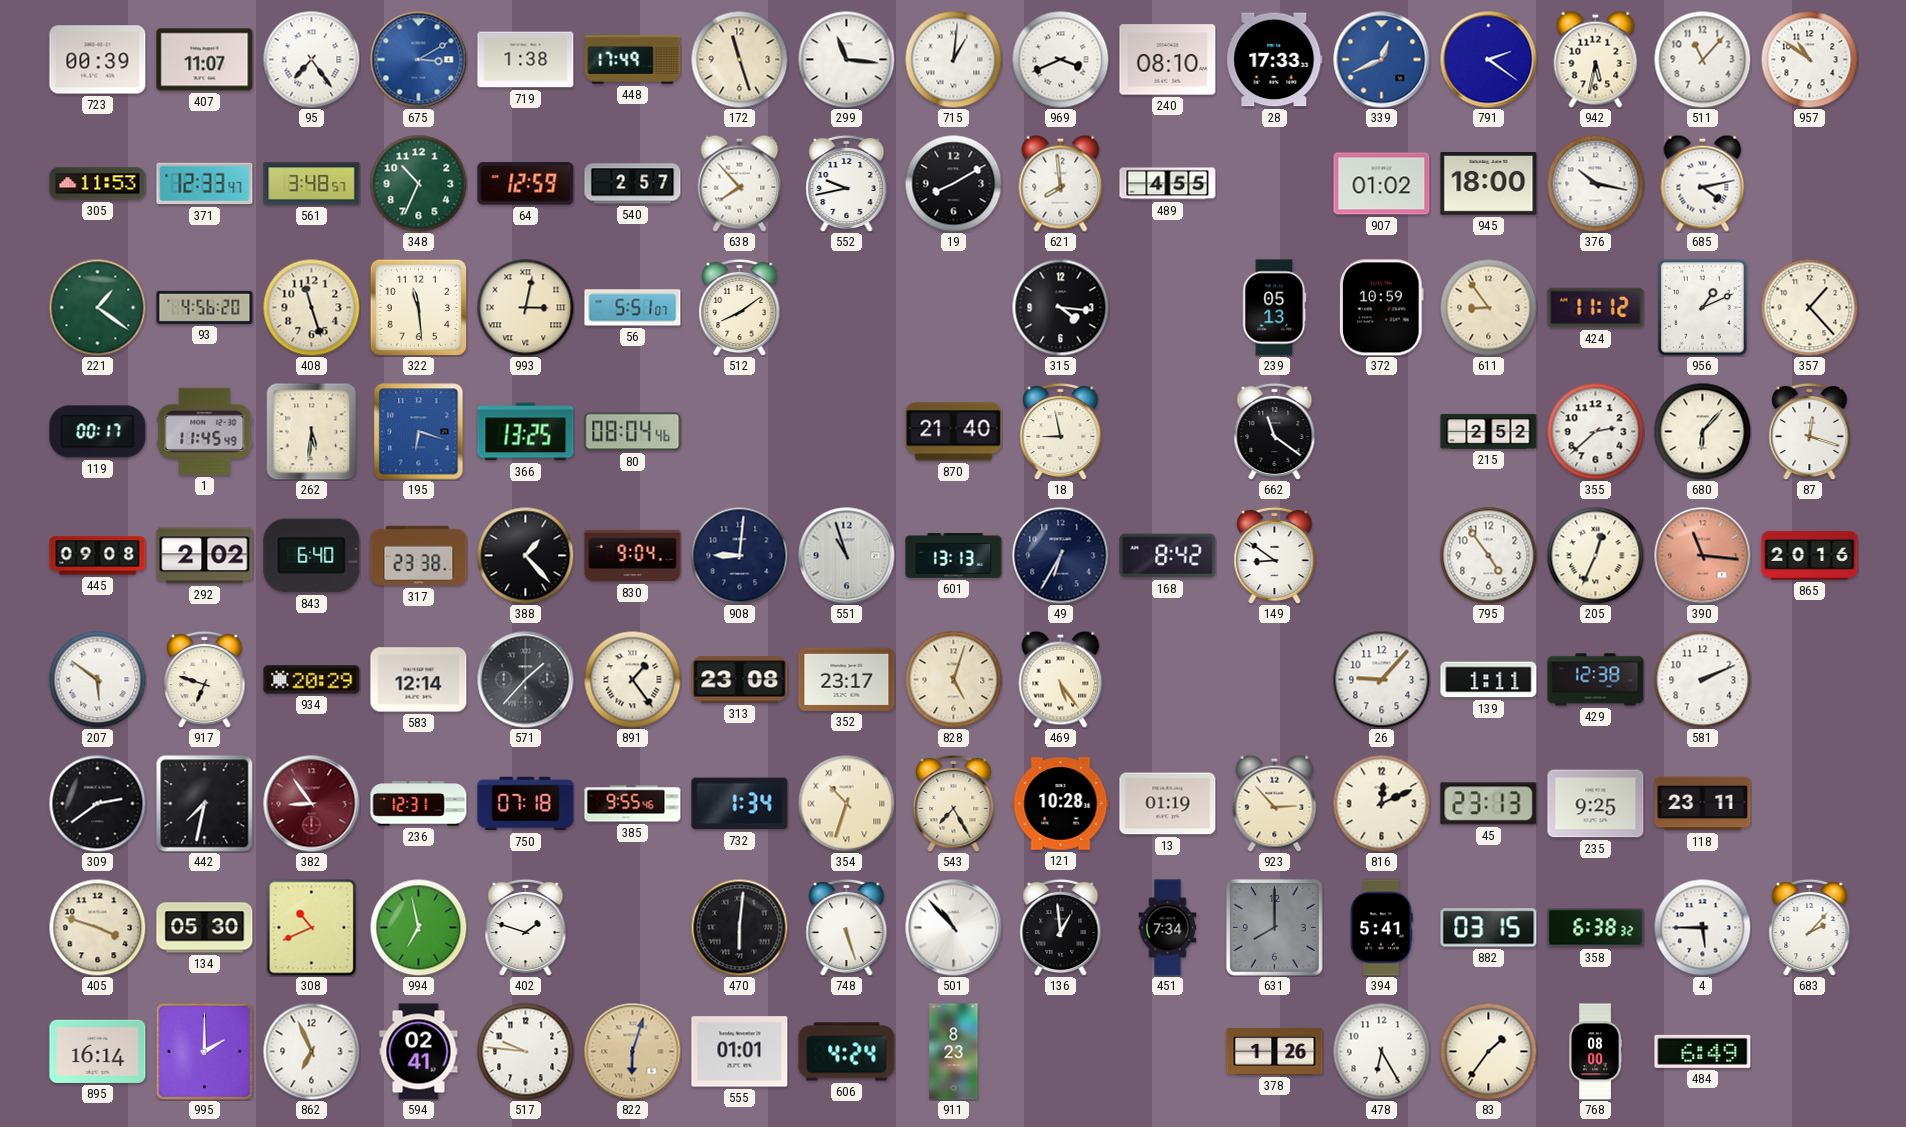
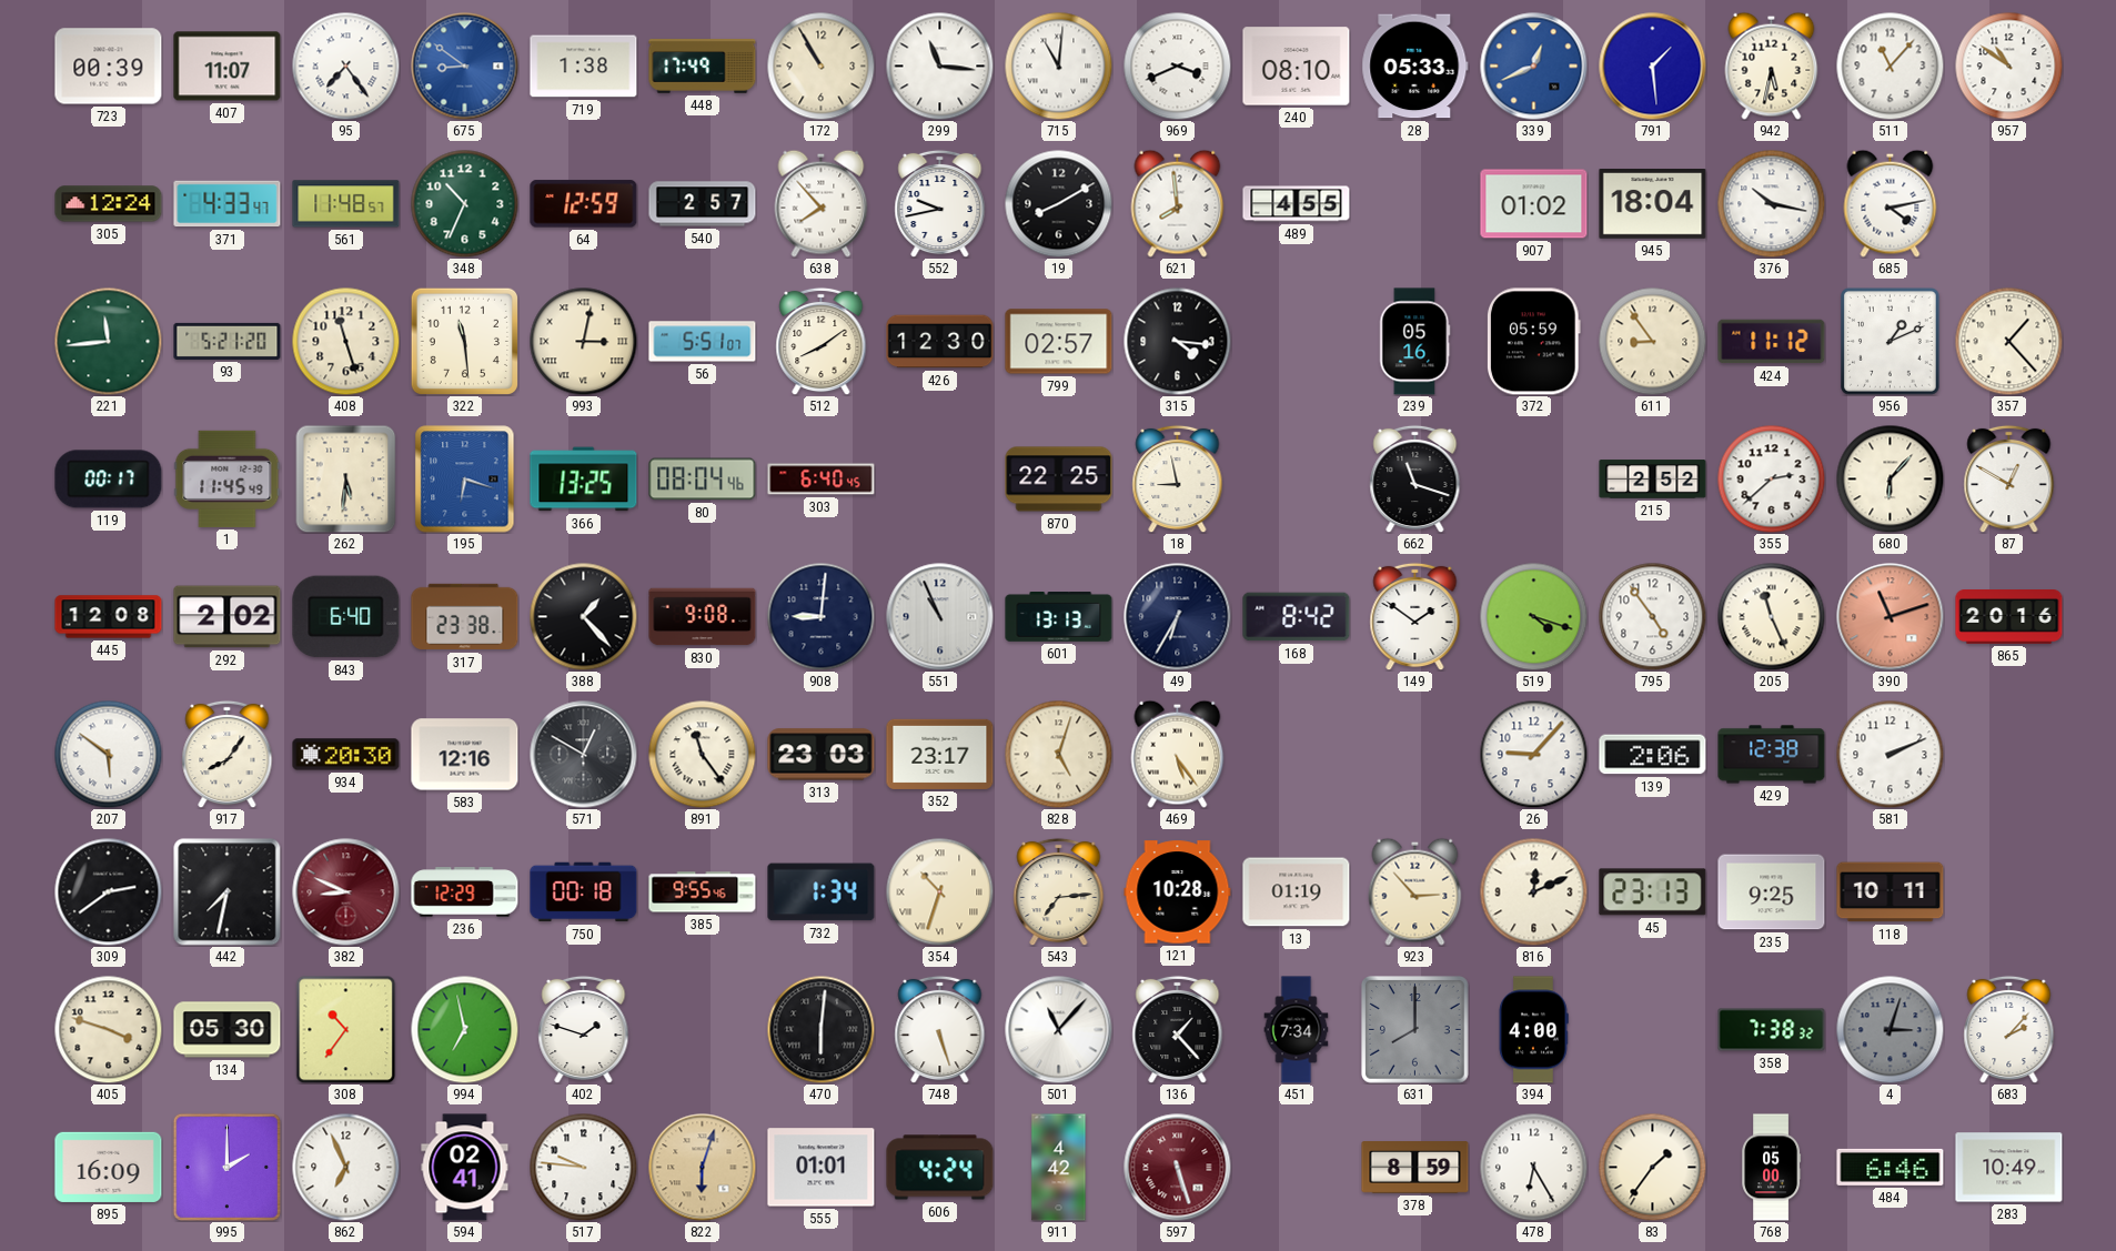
675: 3:10 -> 8:51
172: 11:27 -> 10:55
715: 1:01 -> 11:01
28: 17:33 -> 05:33
791: 2:21 -> 1:29
305: 11:53 -> 12:24
371: 12:33 -> 4:33
561: 3:48 -> 11:48
945: 18:00 -> 18:04
221: 1:21 -> 11:44
93: 4:56 -> 5:21
426: none -> 12:30
799: none -> 02:57
239: 05:13 -> 05:16
372: 10:59 -> 05:59
303: none -> 6:40
870: 21:40 -> 22:25
662: 11:21 -> 11:18
87: 12:18 -> 12:50
445: 09:08 -> 12:08
830: 9:04 -> 9:08
551: 10:57 -> 10:56
149: 8:51 -> 1:51
519: none -> 4:18
205: 12:34 -> 11:26
390: 11:16 -> 11:12
917: 6:48 -> 8:06
934: 20:29 -> 20:30
583: 12:14 -> 12:16
571: 1:37 -> 12:50
891: 1:24 -> 11:24
313: 23:08 -> 23:03
139: 1:11 -> 2:06
382: 8:54 -> 8:49
236: 12:31 -> 12:29
750: 07:18 -> 00:18
543: 7:25 -> 7:14
118: 23:11 -> 10:11
308: 10:41 -> 10:36
501: 10:53 -> 11:07
136: 12:59 -> 1:23
394: 5:41 -> 4:00
882: 03:15 -> none
358: 6:38 -> 7:38
4: 5:45 -> 3:03
4 dial: white -> grey
895: 16:14 -> 16:09
911: 8:23 -> 4:42
597: none -> 5:27
378: 1:26 -> 8:59
768: 08:00 -> 05:00
484: 6:49 -> 6:46
283: none -> 10:49
